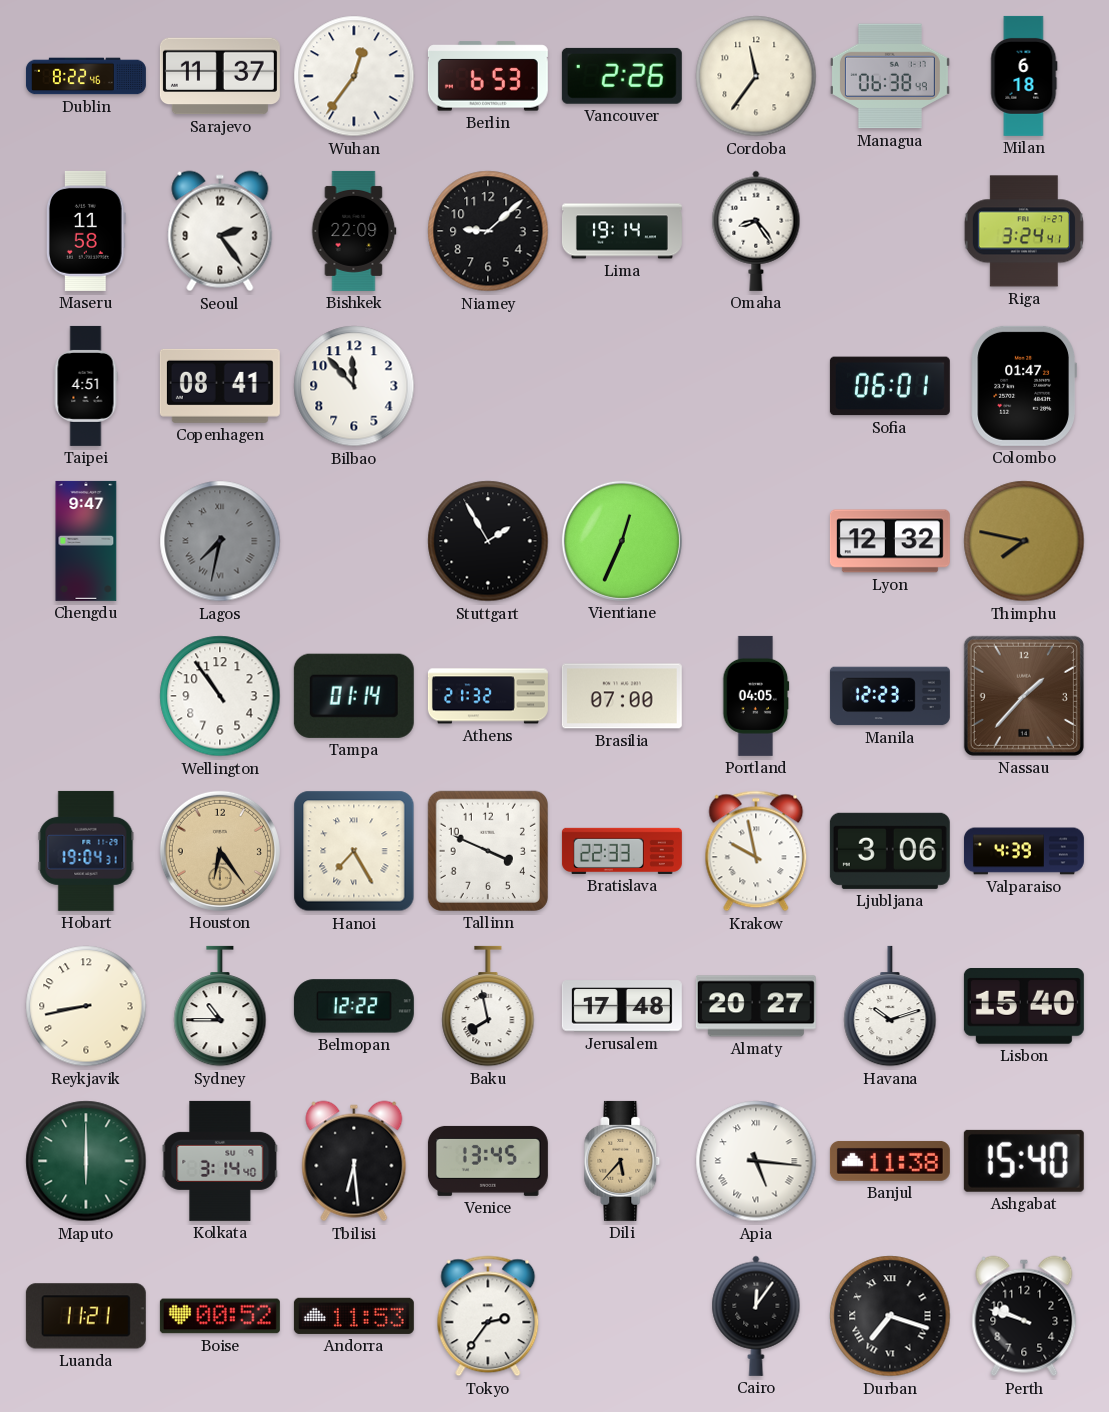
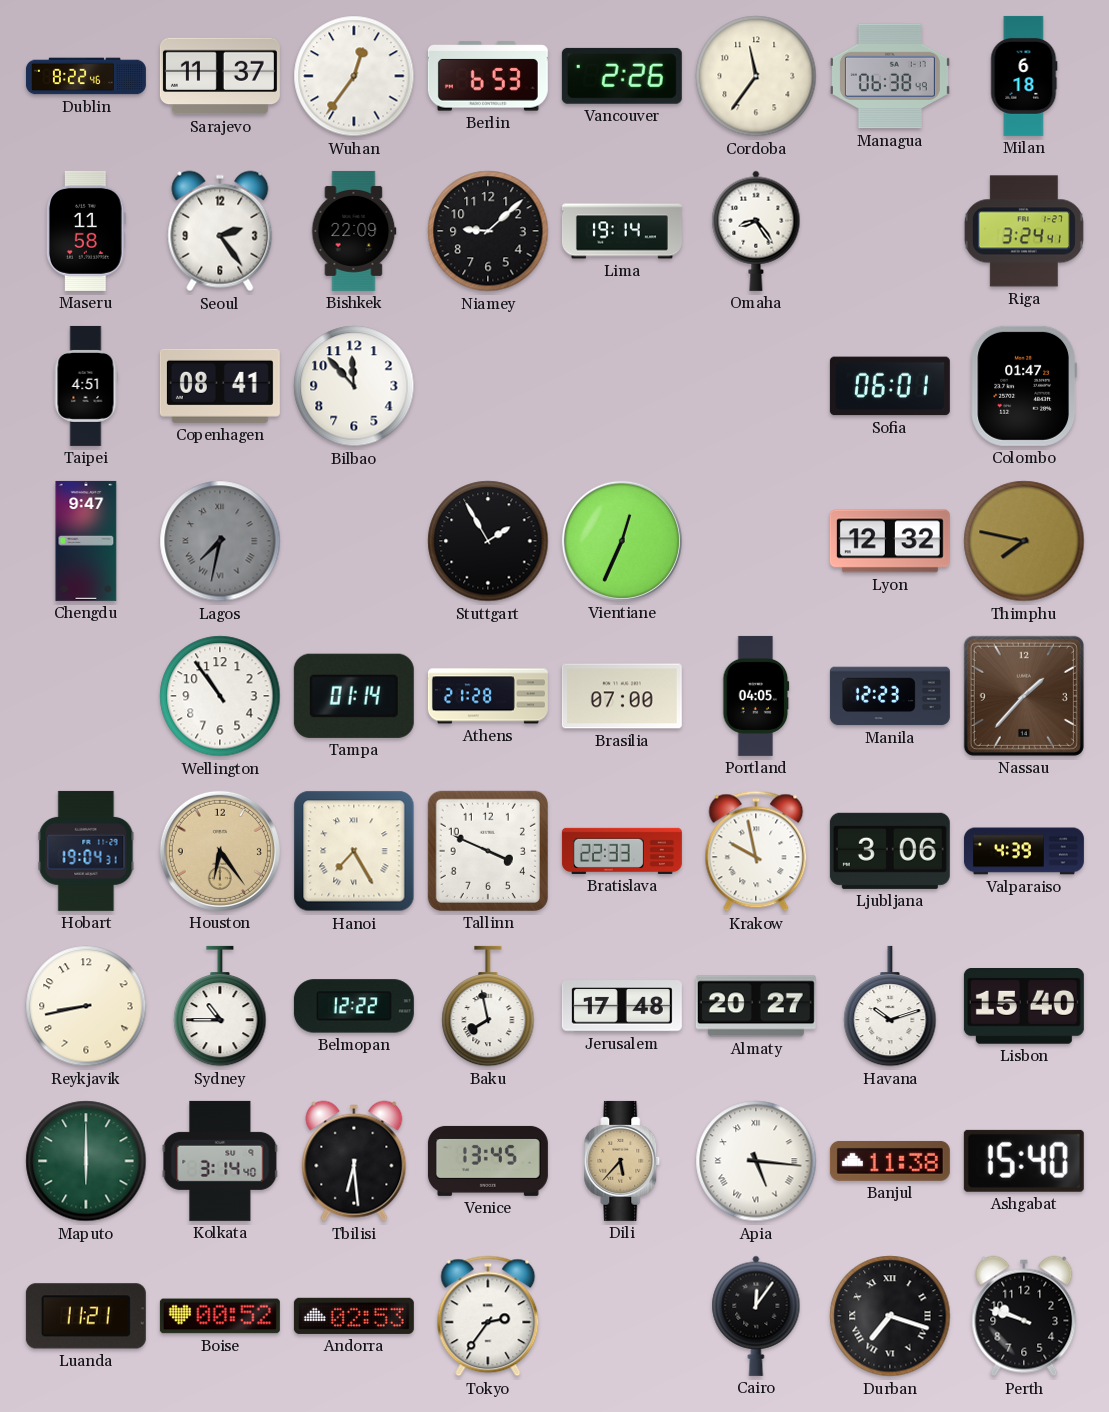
Athens: 21:32 -> 21:28
Andorra: 11:53 -> 02:53
